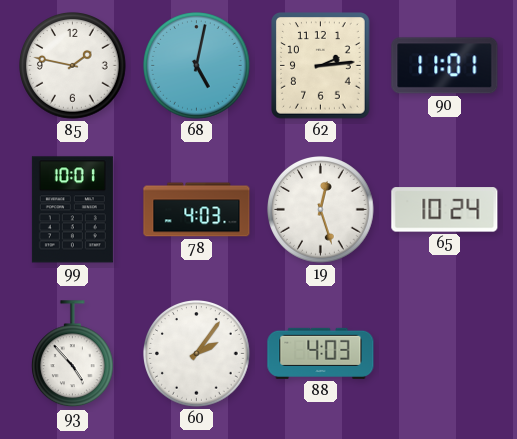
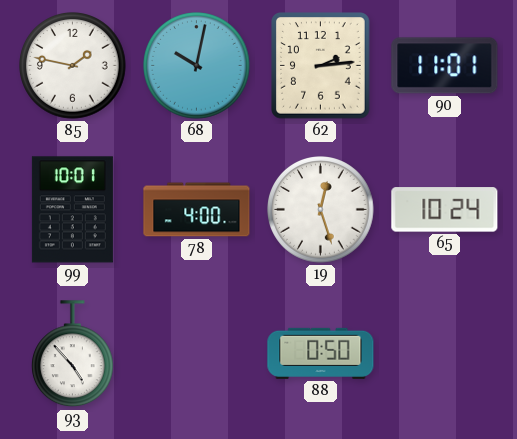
68: 5:02 -> 10:02
78: 4:03 -> 4:00
60: 2:06 -> none
88: 4:03 -> 0:50
